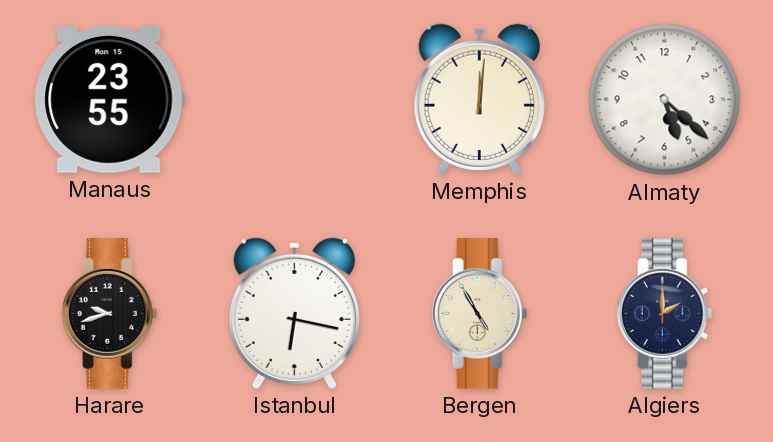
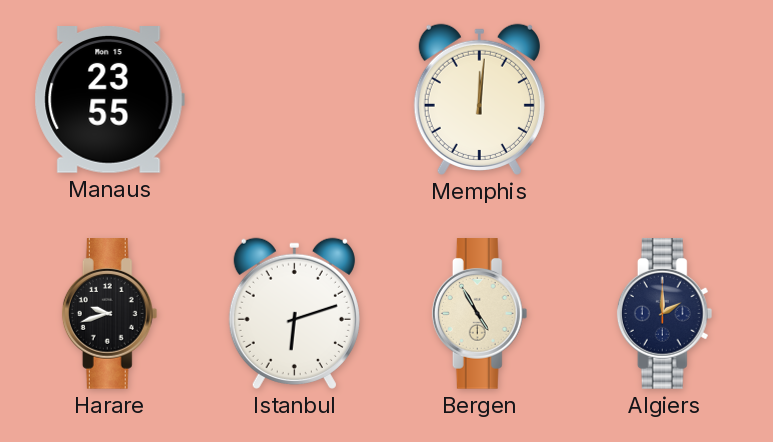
Almaty: 5:22 -> none
Istanbul: 6:17 -> 6:12
